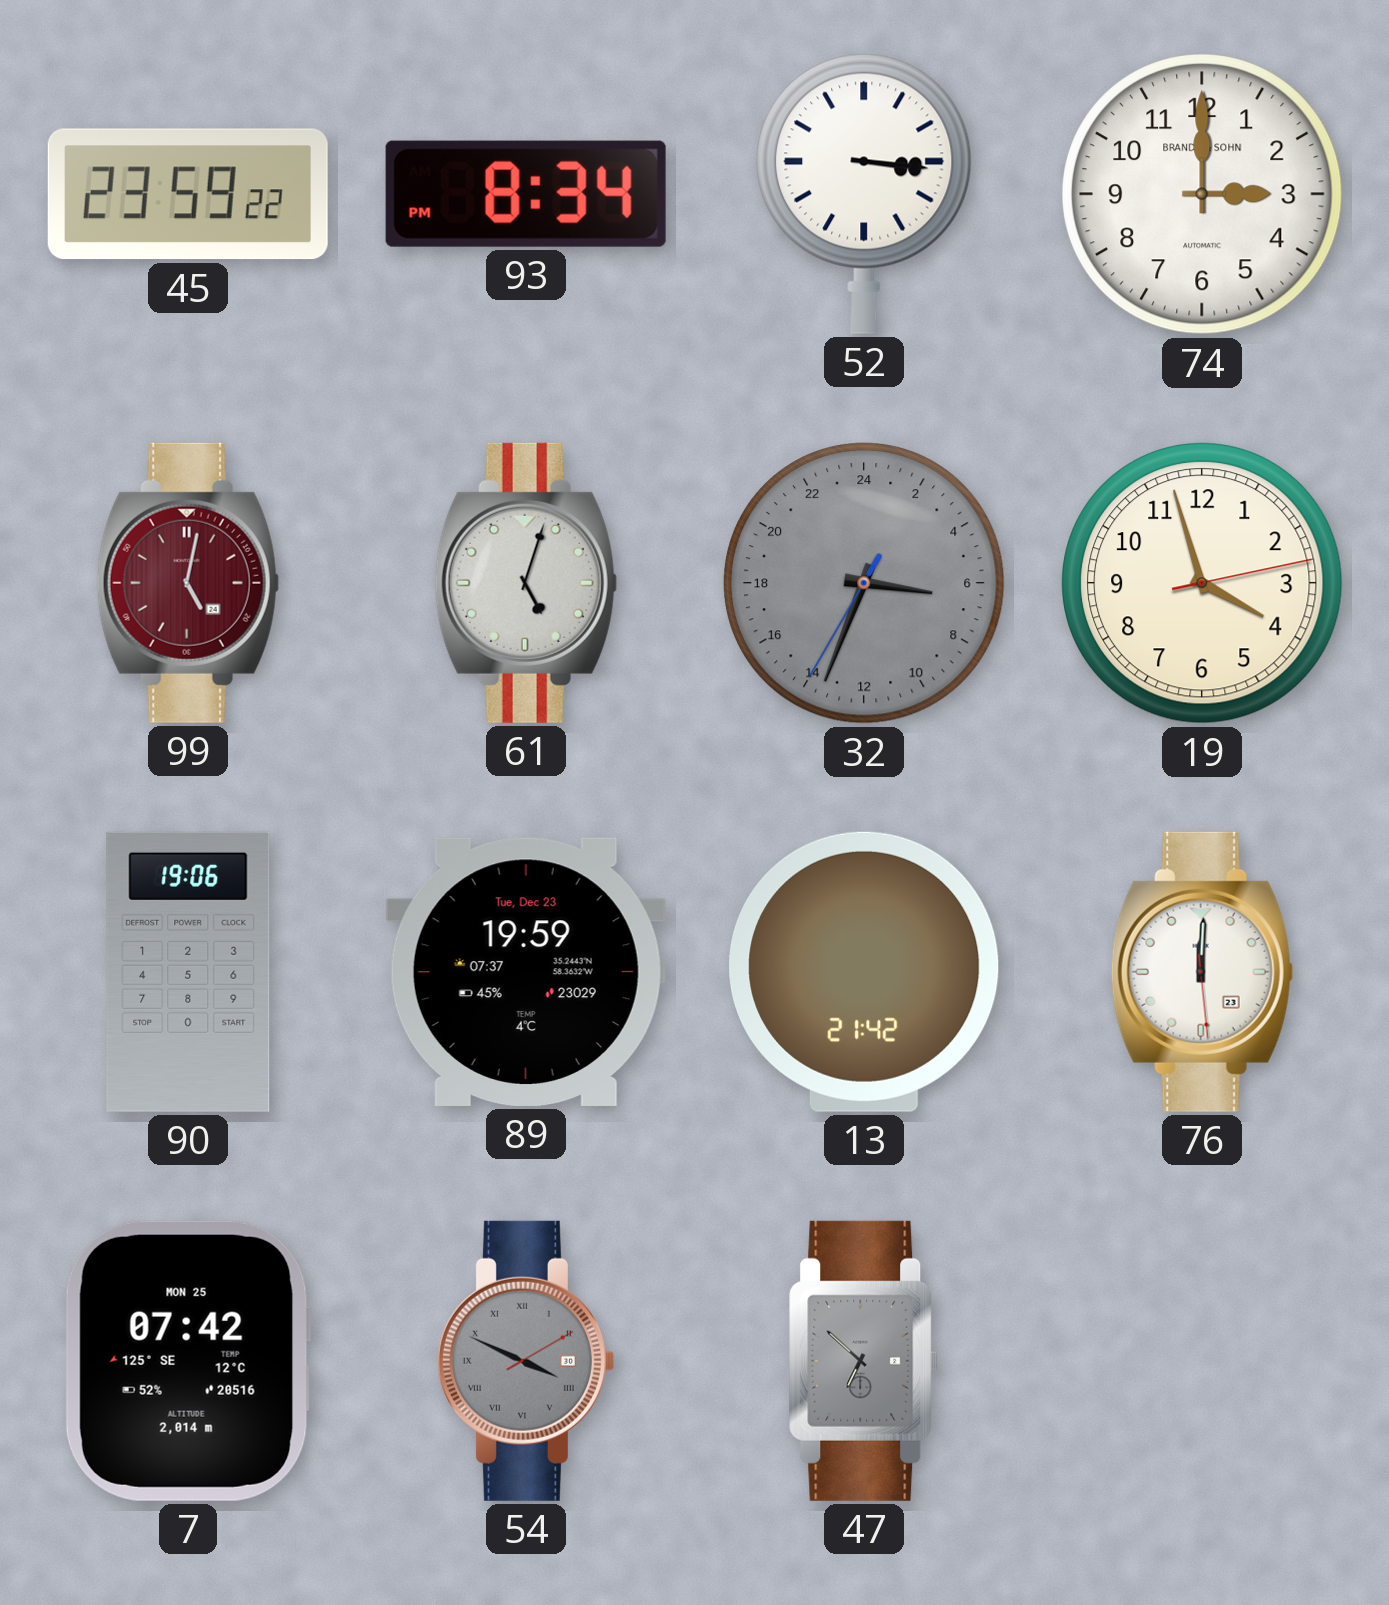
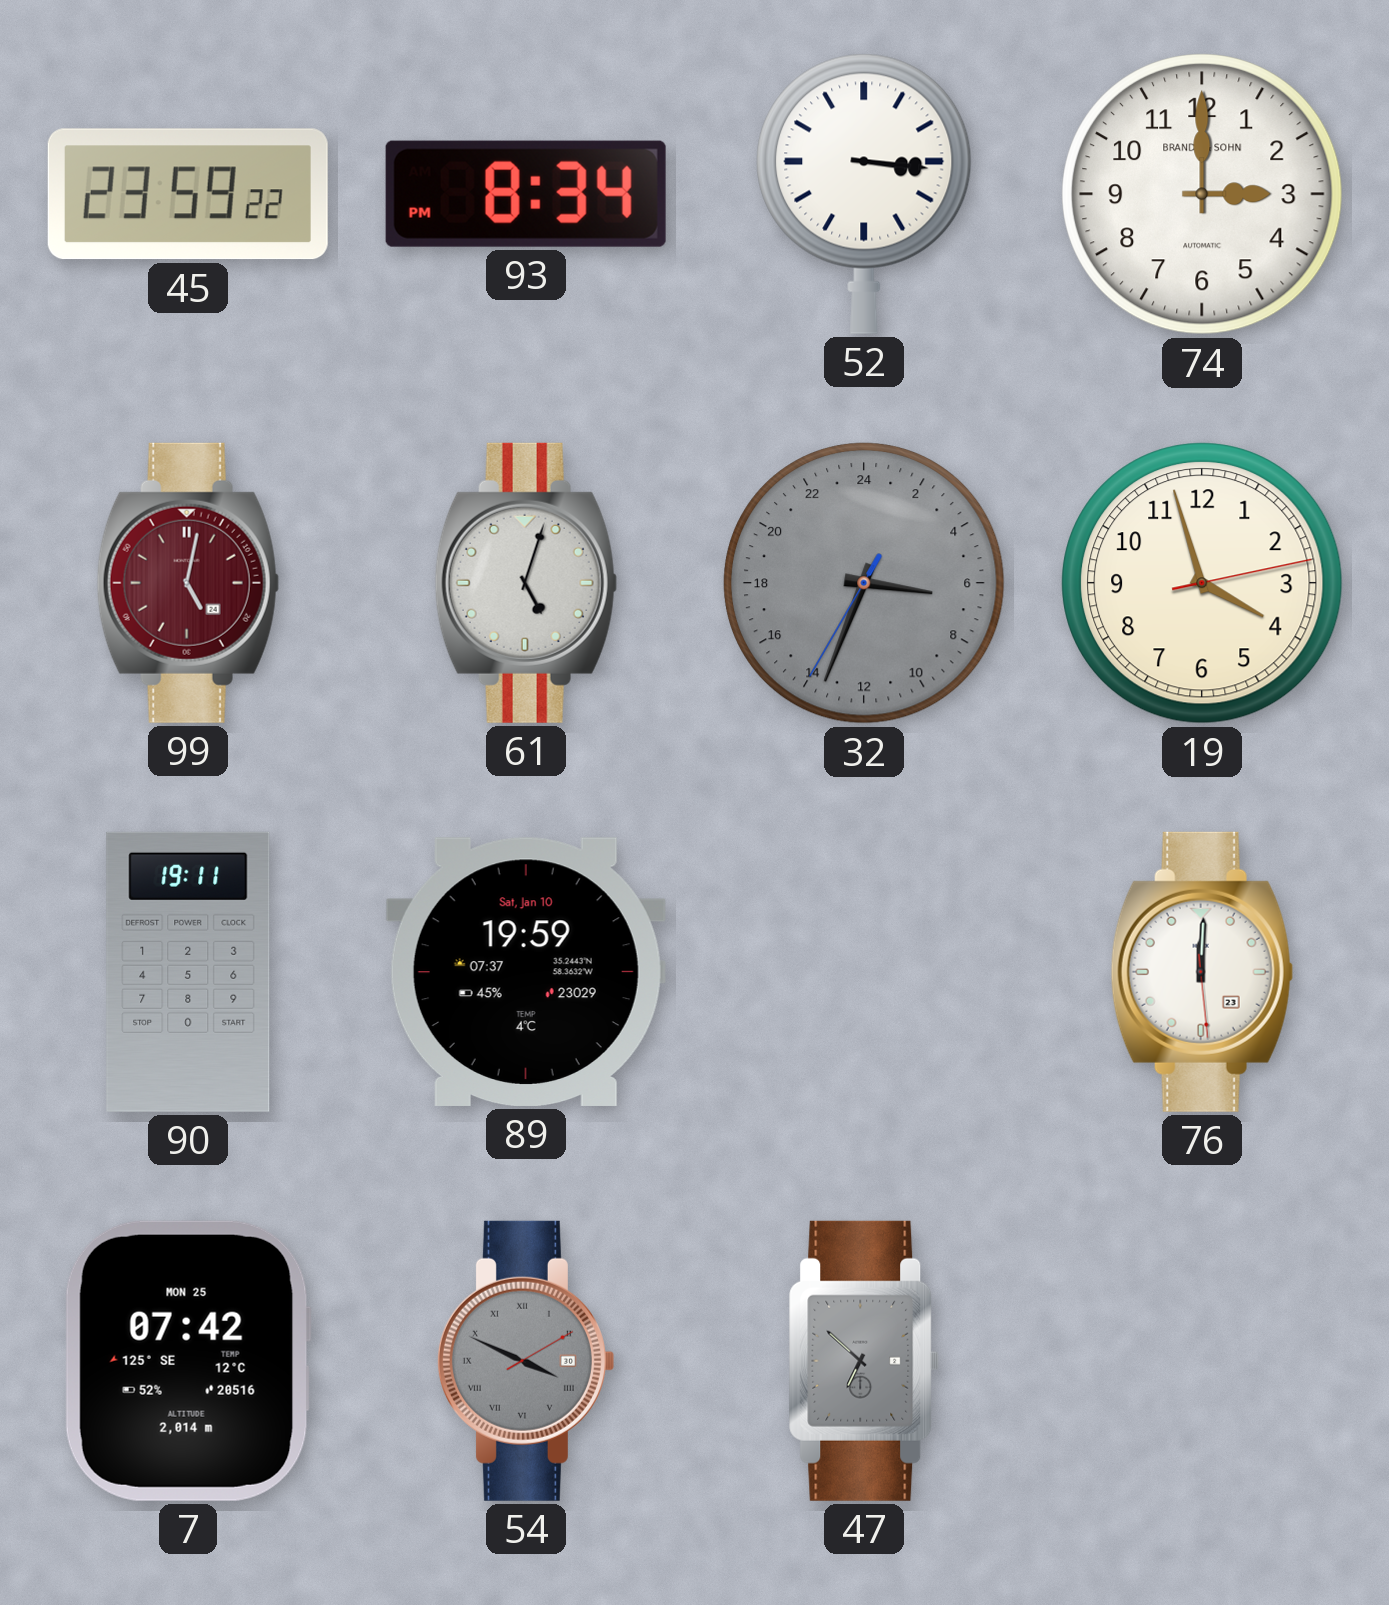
90: 19:06 -> 19:11
89 date: Tue, Dec 23 -> Sat, Jan 10
13: 21:42 -> none
